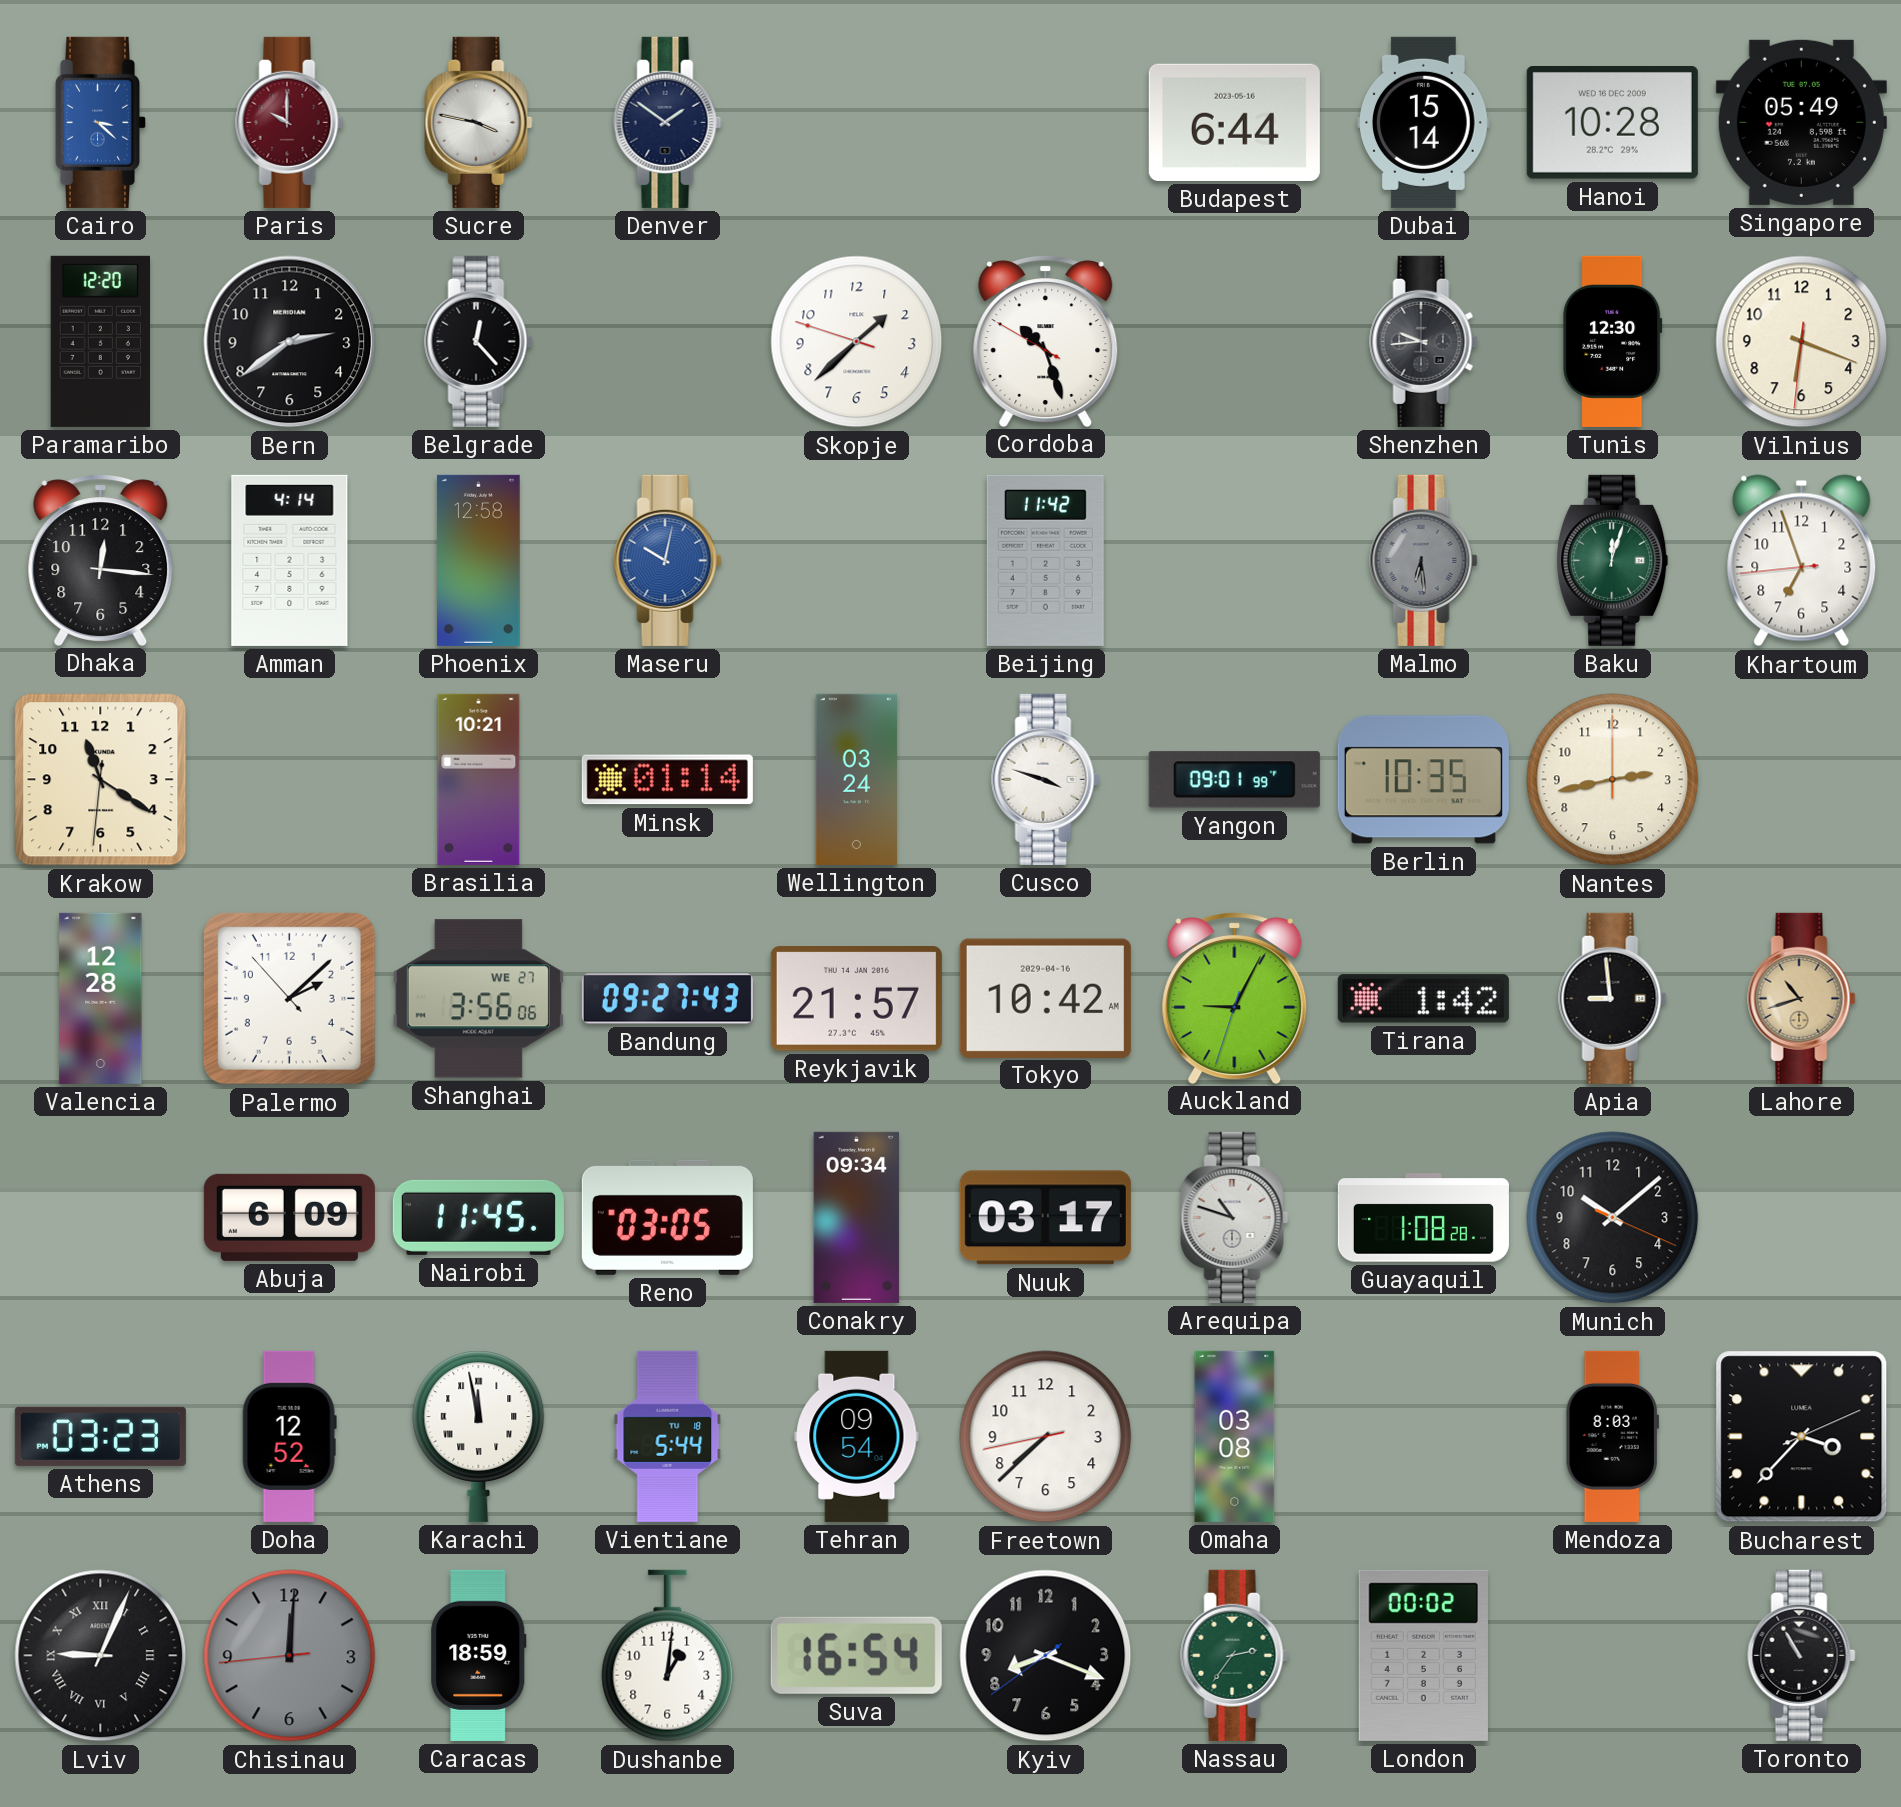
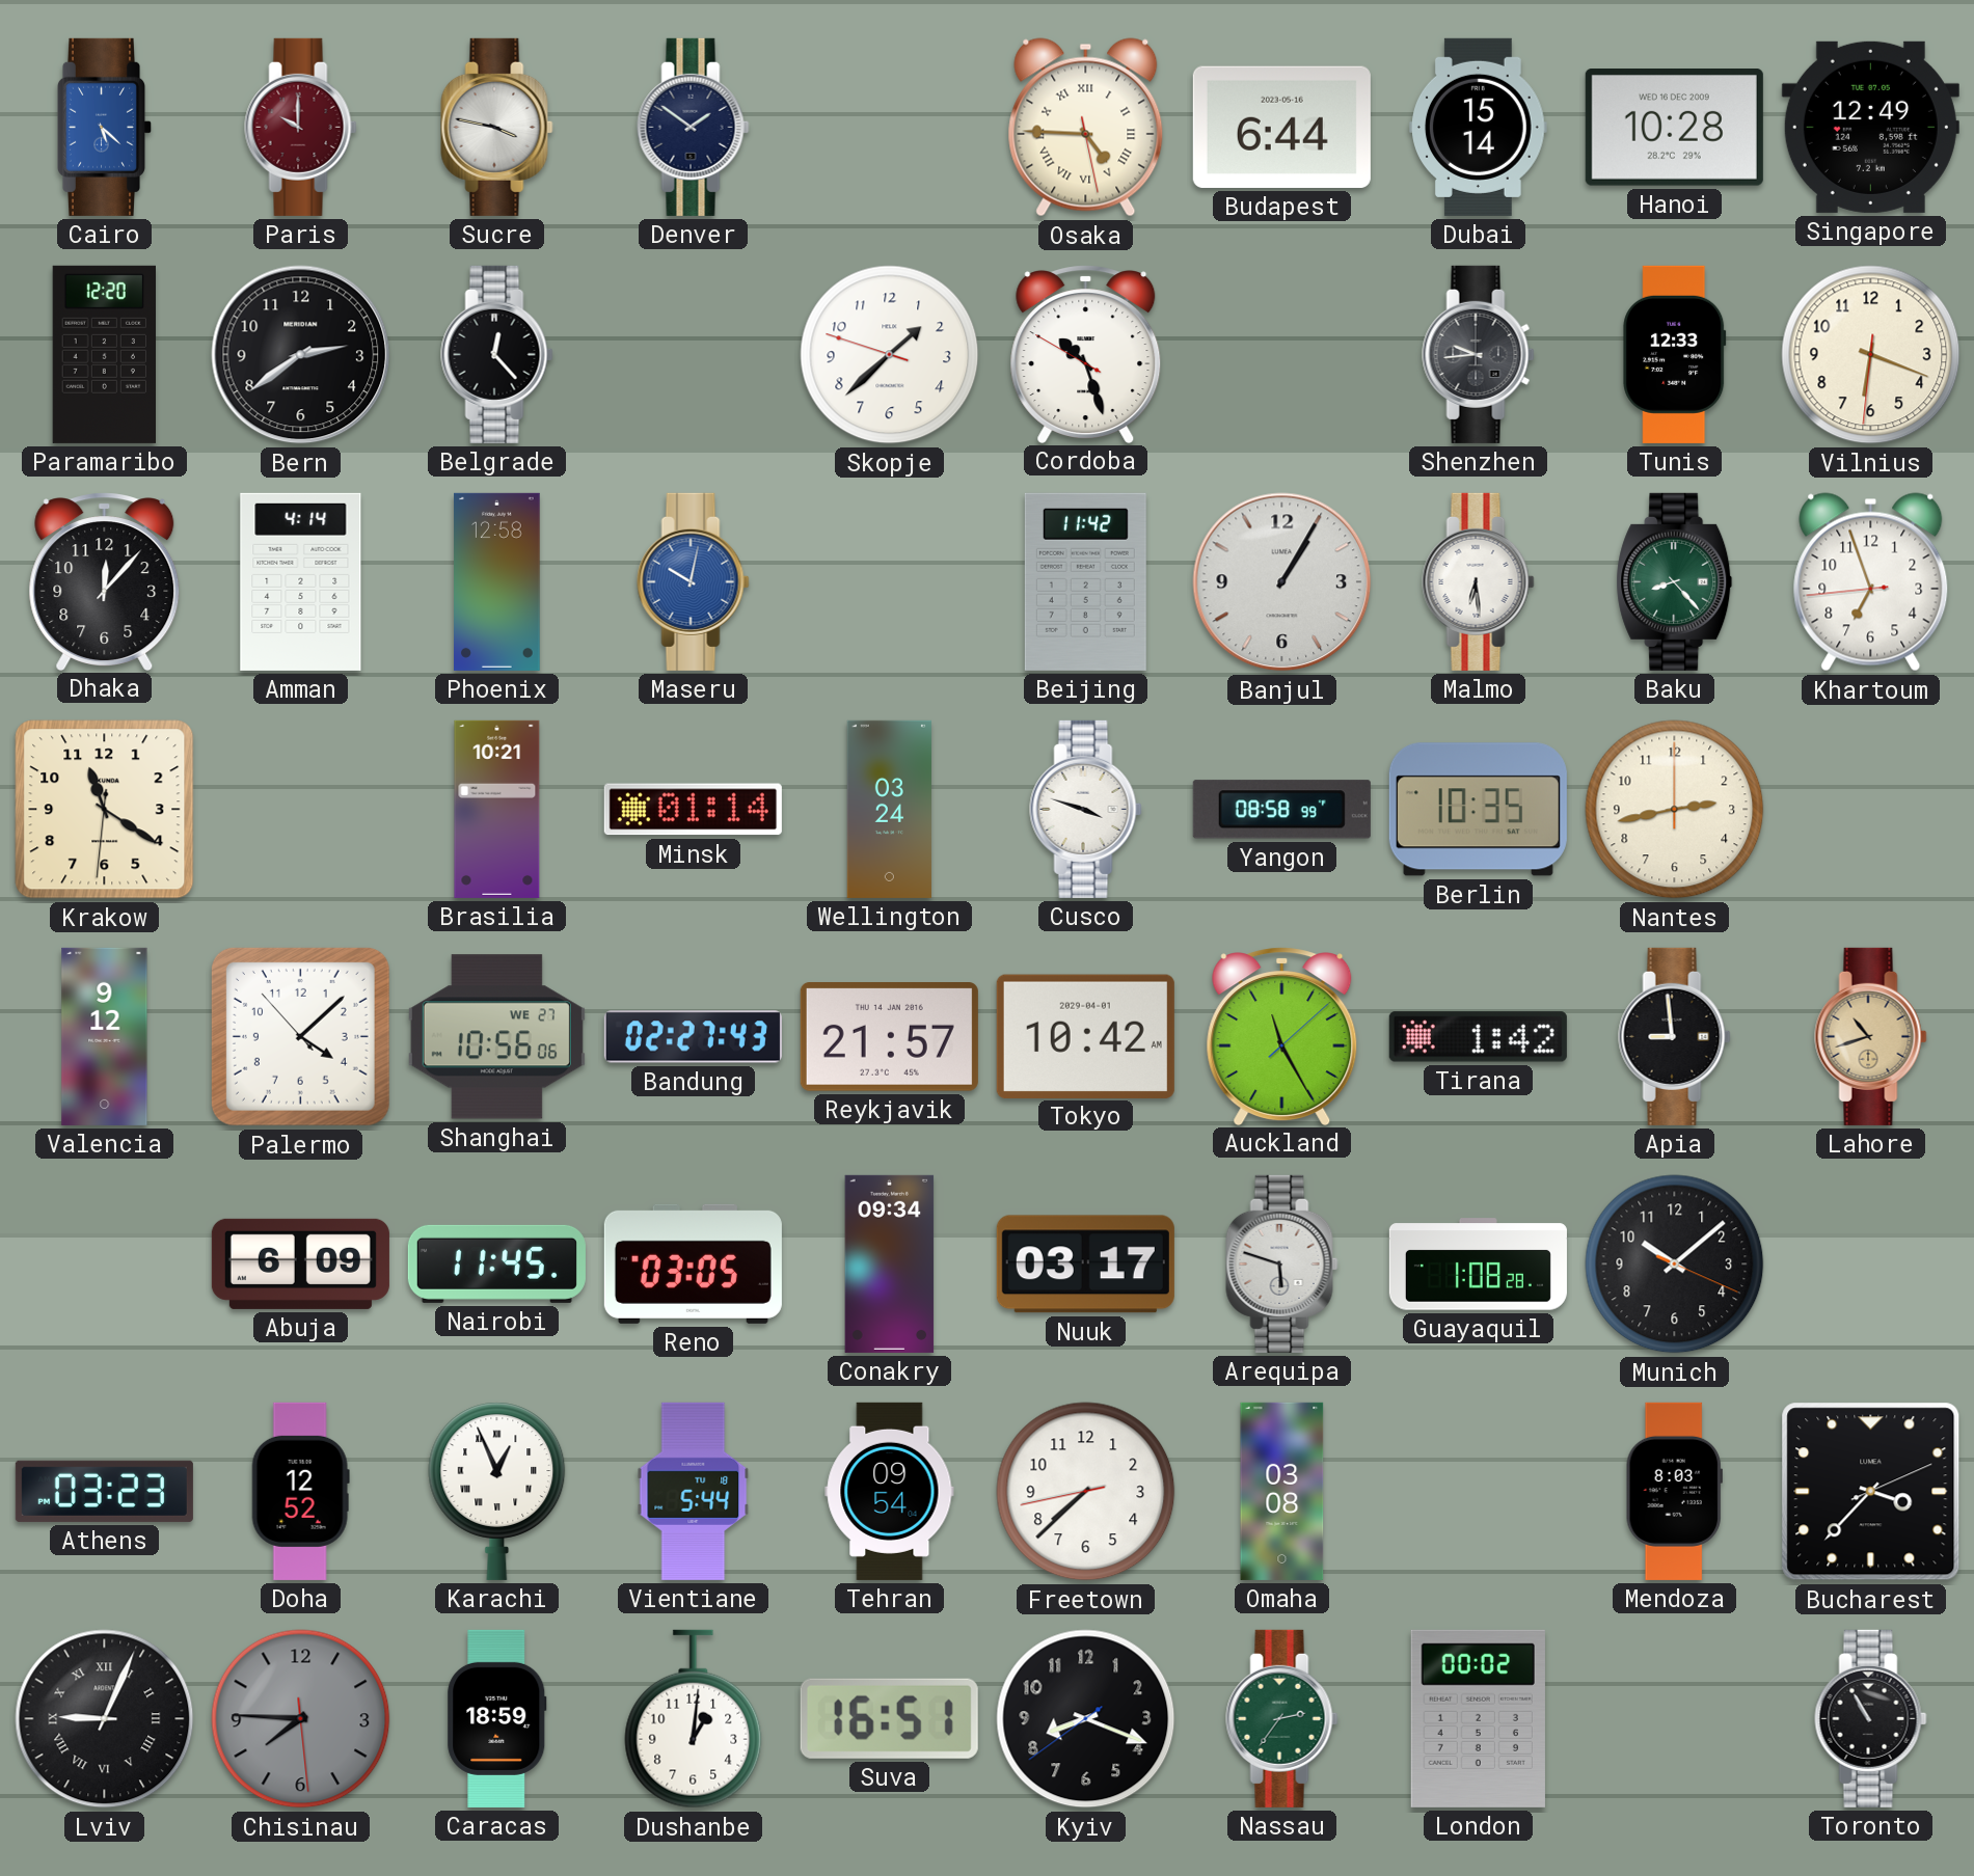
Cairo: 3:22 -> 5:22
Osaka: none -> 4:45
Singapore: 05:49 -> 12:49
Tunis: 12:30 -> 12:33
Dhaka: 12:16 -> 12:07
Banjul: none -> 1:05
Malmo dial: grey -> white
Baku: 12:03 -> 8:23
Yangon: 09:01 -> 08:58
Valencia: 12:28 -> 9:12
Palermo: 2:07 -> 4:07
Shanghai: 3:56 -> 10:56
Bandung: 09:27 -> 02:27
Tokyo date: 2029-04-16 -> 2029-04-01
Auckland: 9:04 -> 11:25
Arequipa: 10:48 -> 5:48
Karachi: 11:58 -> 12:56
Chisinau: 12:00 -> 7:45
Suva: 16:54 -> 16:51
